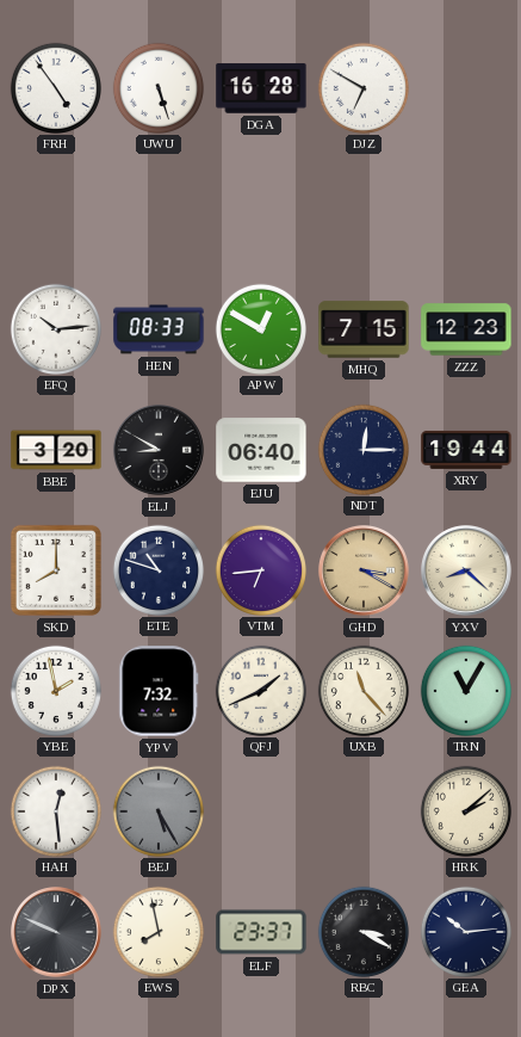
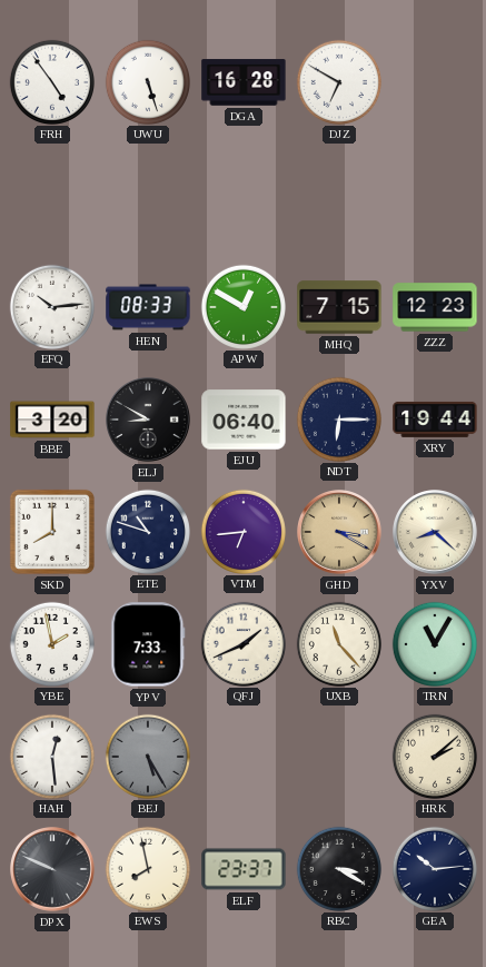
NDT: 12:15 -> 6:15
YPV: 7:32 -> 7:33
